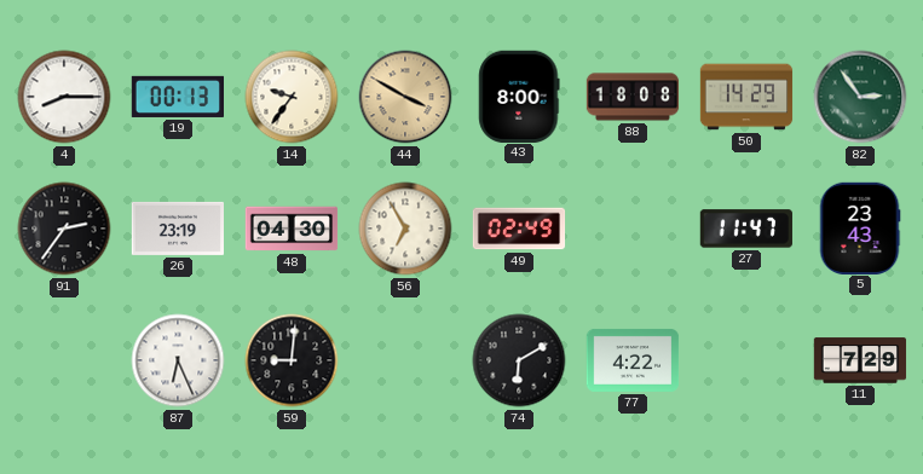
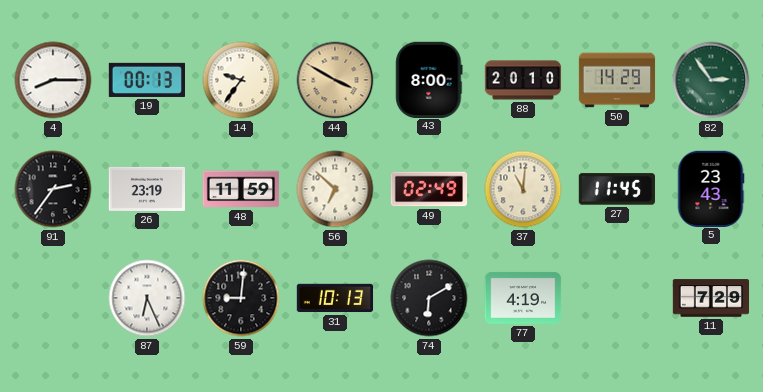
88: 18:08 -> 20:10
48: 04:30 -> 11:59
56: 6:55 -> 6:52
37: none -> 11:01
27: 11:47 -> 11:45
31: none -> 10:13
77: 4:22 -> 4:19
